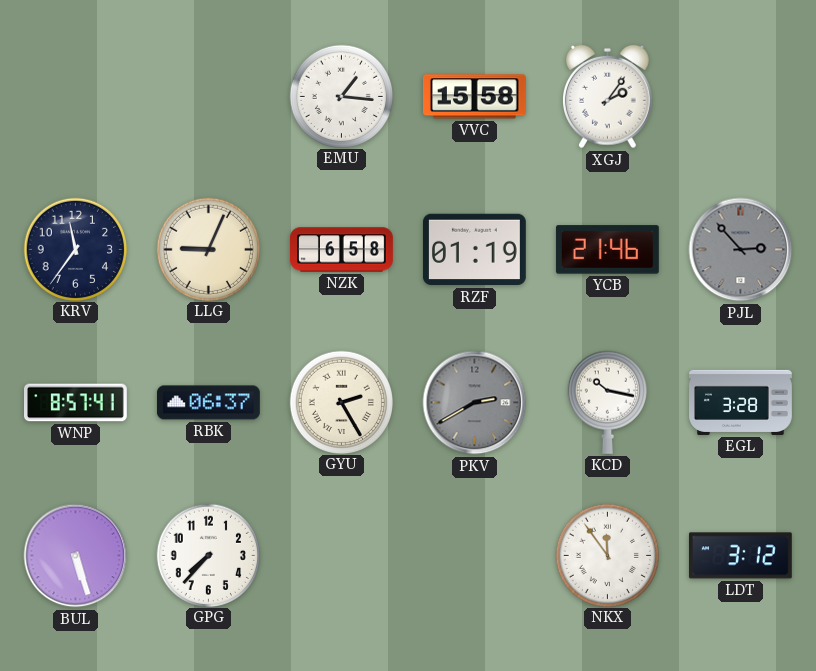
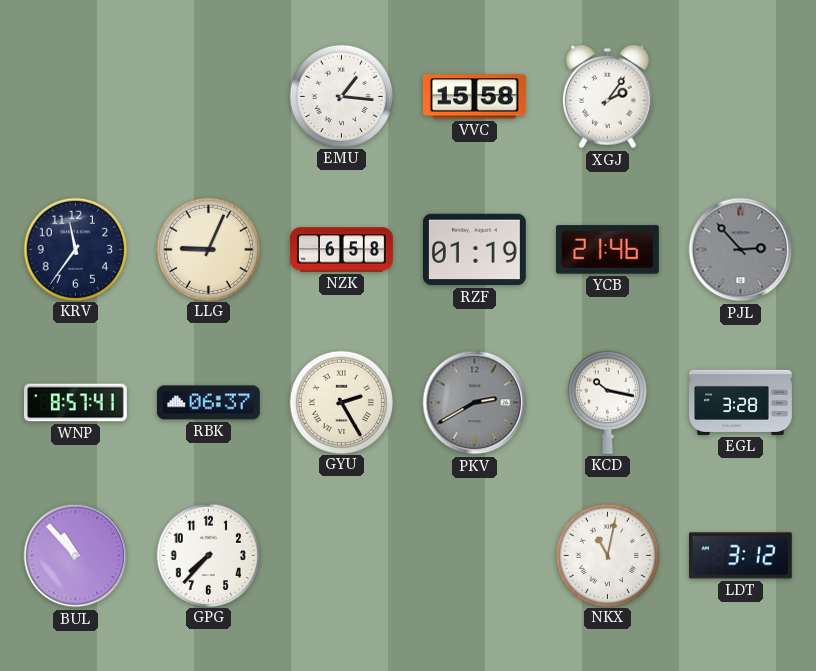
BUL: 5:27 -> 10:53
NKX: 11:54 -> 11:02
